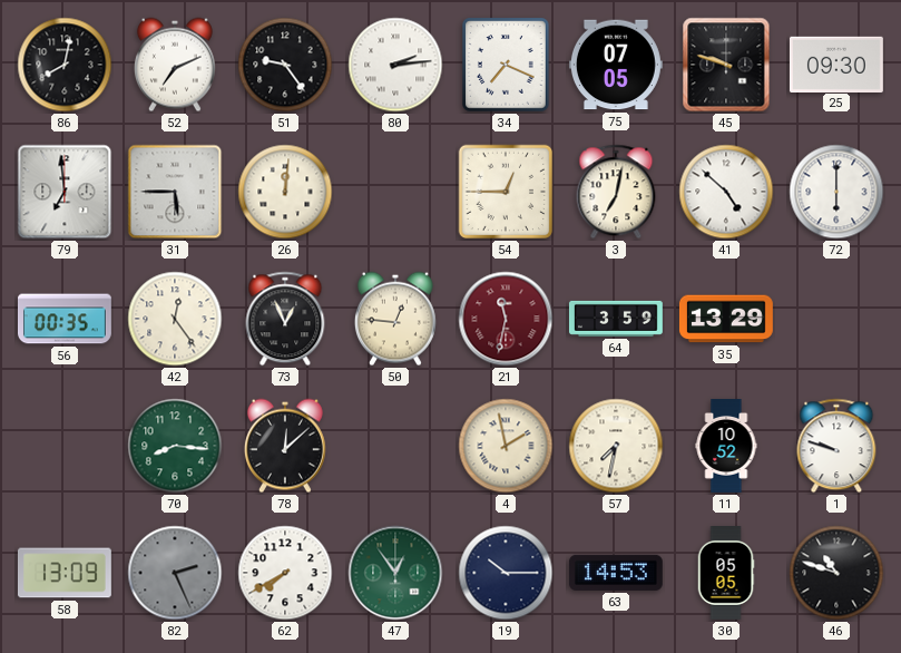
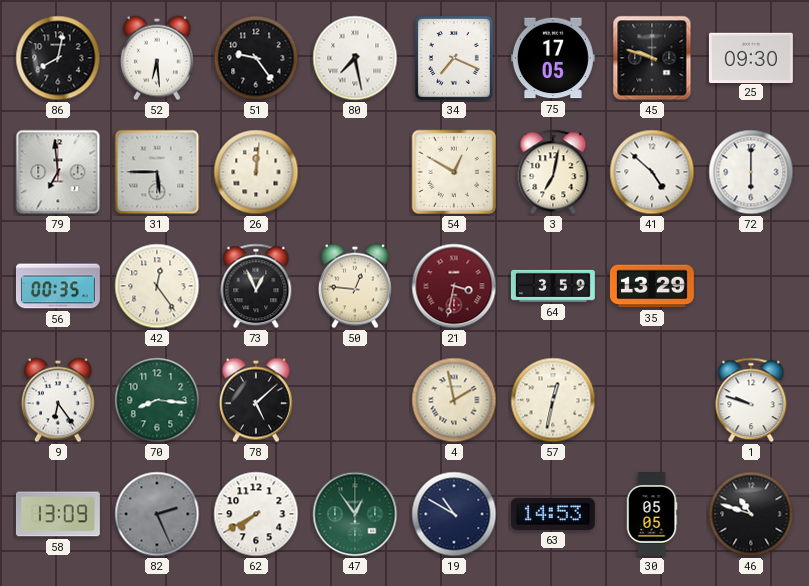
52: 7:11 -> 6:29
80: 2:14 -> 7:28
75: 07:05 -> 17:05
54: 12:45 -> 12:50
21: 11:32 -> 3:32
9: none -> 6:24
78: 12:08 -> 5:08
57: 7:32 -> 12:32
11: 10:52 -> none
19: 10:15 -> 10:50
